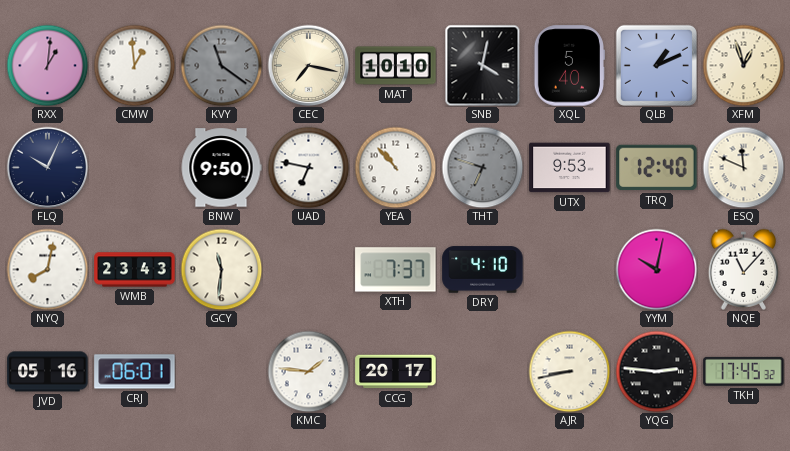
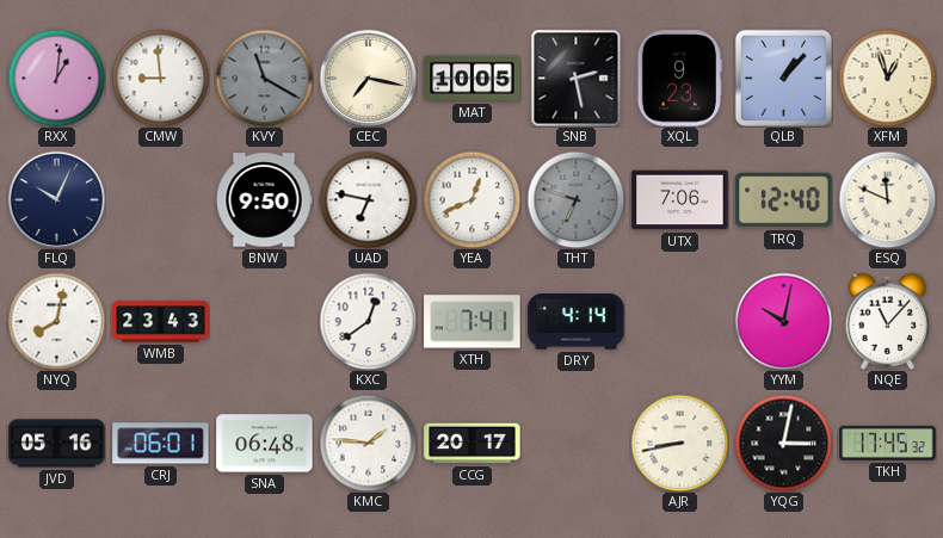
CMW: 12:59 -> 8:59
KVY: 11:21 -> 11:20
MAT: 10:10 -> 10:05
SNB: 4:02 -> 2:28
XQL: 5:40 -> 9:23
QLB: 1:11 -> 1:07
YEA: 10:53 -> 12:41
UTX: 9:53 -> 7:06
GCY: 11:31 -> none
KXC: none -> 12:39
XTH: 7:37 -> 7:41
DRY: 4:10 -> 4:14
SNA: none -> 06:48
YQG: 2:46 -> 3:02
